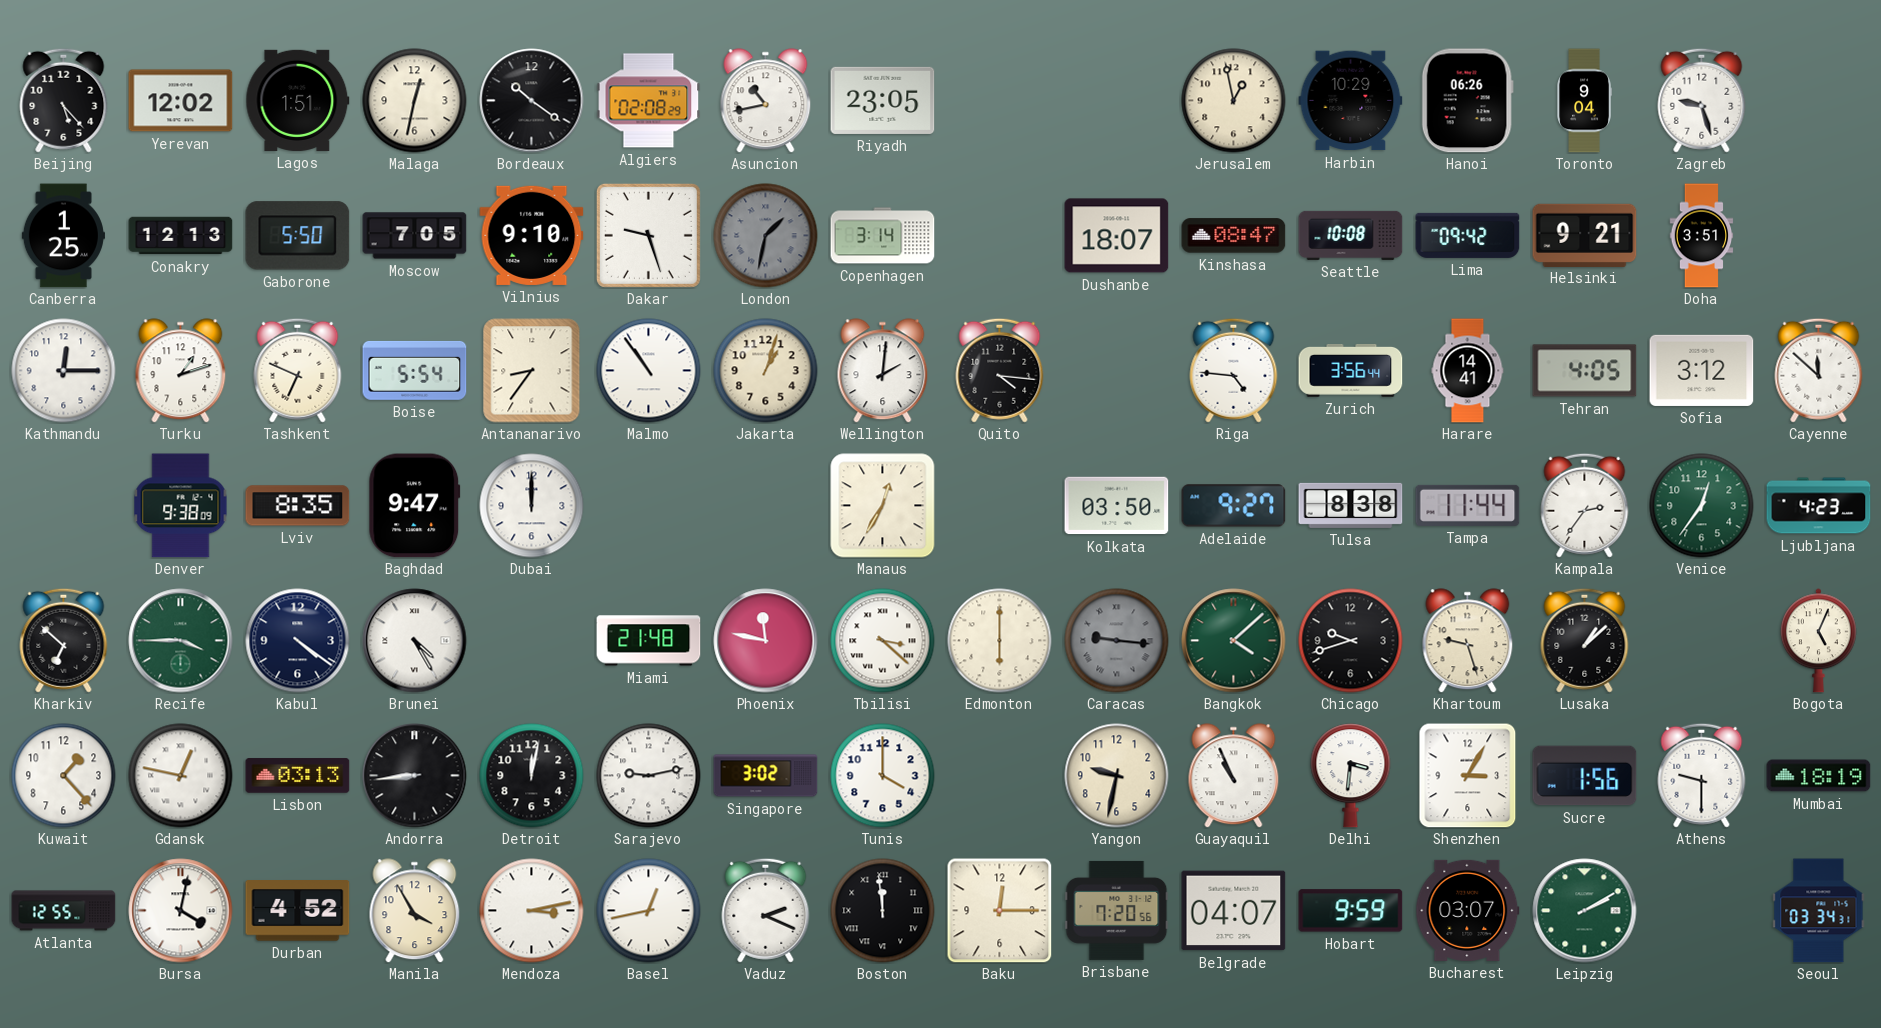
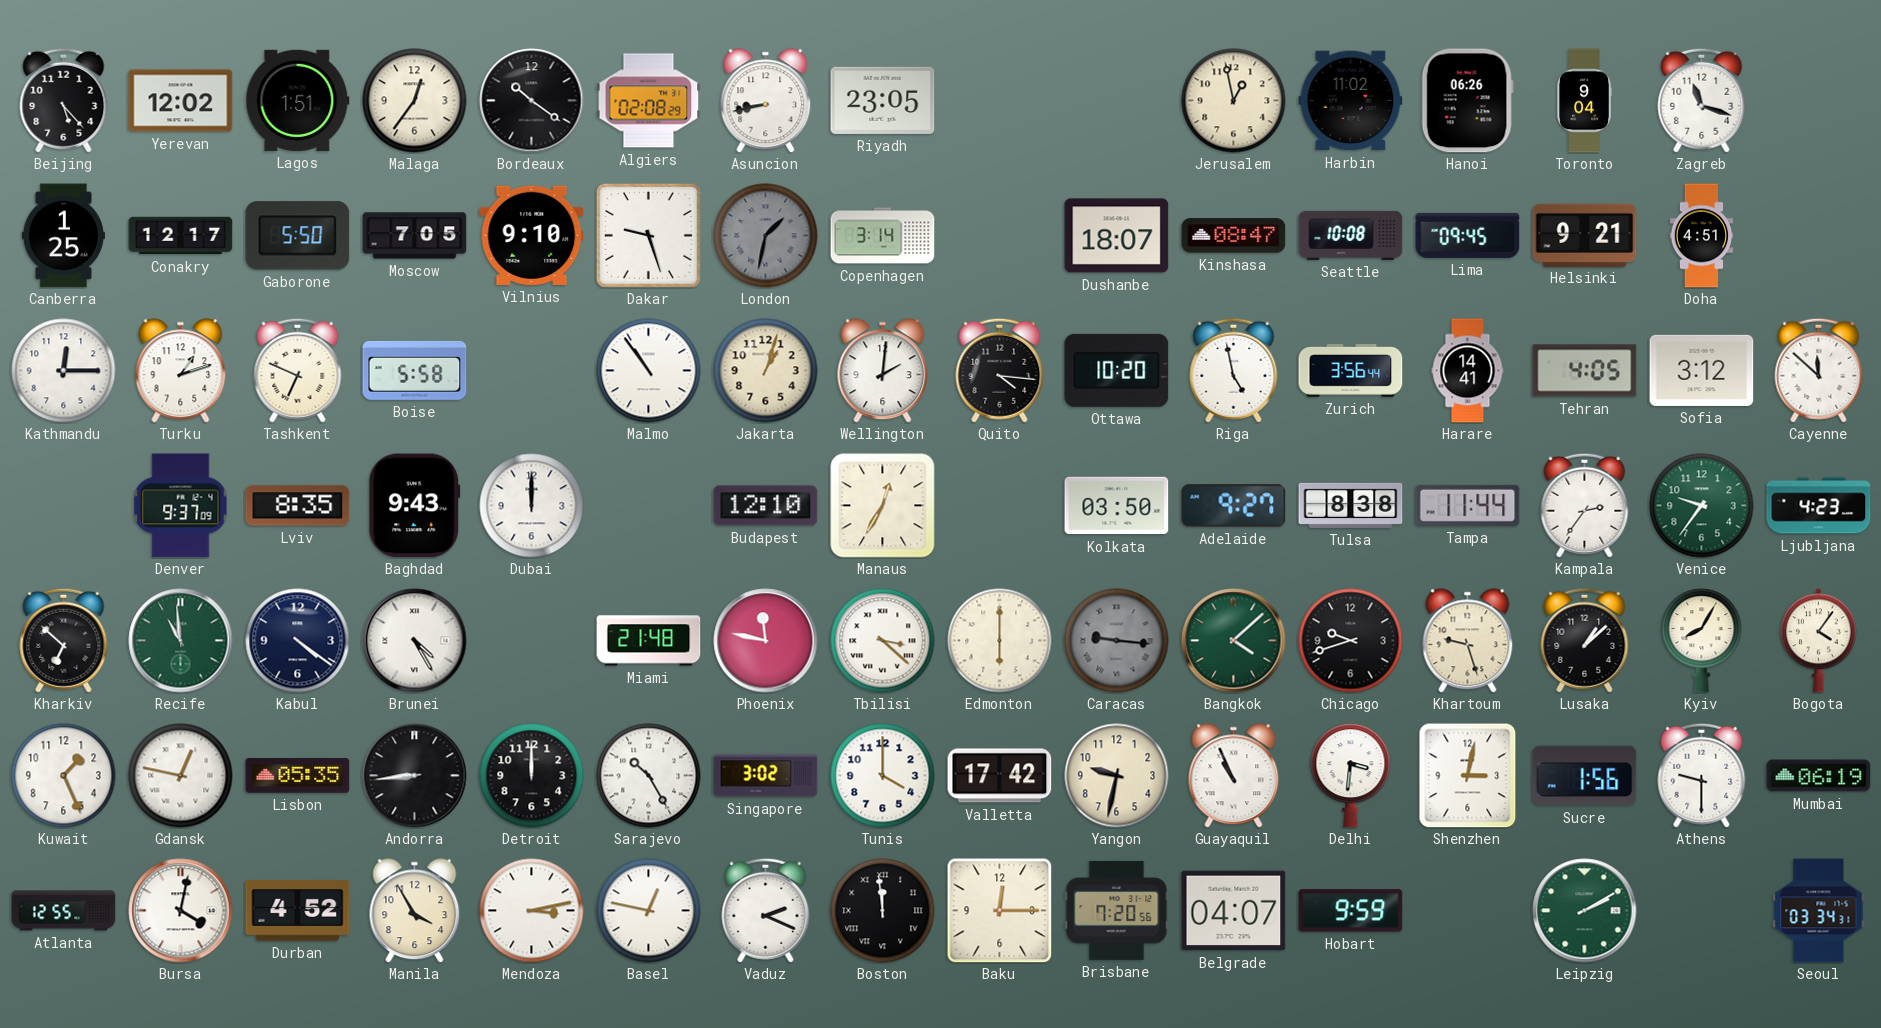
Malaga: 12:32 -> 12:36
Asuncion: 10:43 -> 8:43
Harbin: 10:29 -> 11:02
Zagreb: 9:27 -> 11:18
Conakry: 12:13 -> 12:17
Lima: 09:42 -> 09:45
Doha: 3:51 -> 4:51
Boise: 5:54 -> 5:58
Antananarivo: 8:36 -> none
Ottawa: none -> 10:20
Riga: 4:46 -> 4:58
Denver: 9:38 -> 9:37
Baghdad: 9:47 -> 9:43
Budapest: none -> 12:10
Venice: 12:36 -> 9:36
Recife: 3:45 -> 10:59
Kyiv: none -> 8:05
Bogota: 5:04 -> 4:06
Kuwait: 1:23 -> 1:26
Lisbon: 03:13 -> 05:35
Detroit: 12:02 -> 12:00
Sarajevo: 9:13 -> 10:25
Valletta: none -> 17:42
Shenzhen: 3:05 -> 3:02
Mumbai: 18:19 -> 06:19
Basel: 12:43 -> 12:47
Bucharest: 03:07 -> none
